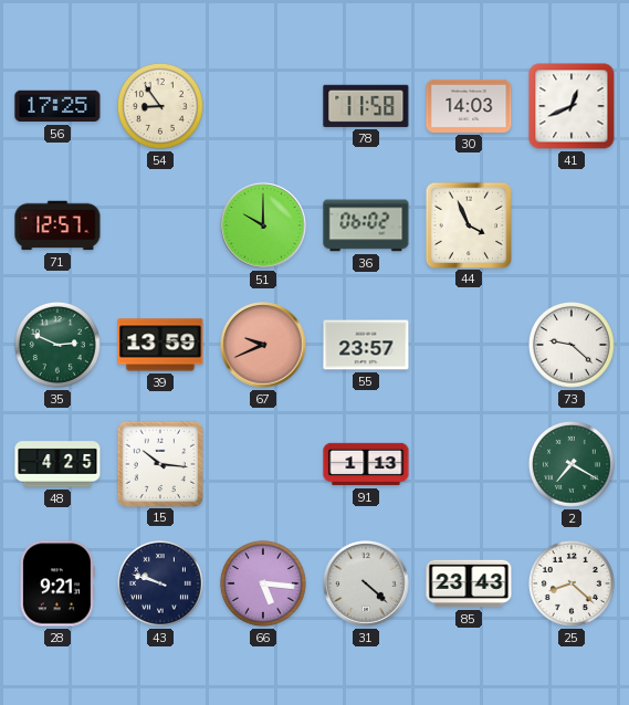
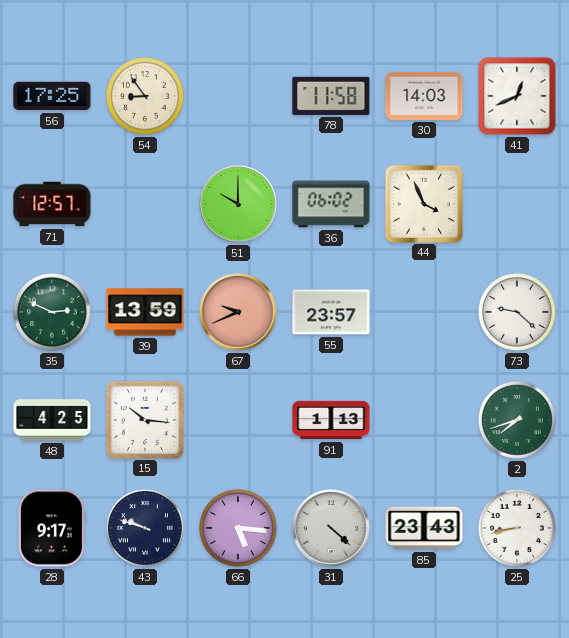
2: 7:20 -> 7:42
28: 9:21 -> 9:17
25: 8:22 -> 8:43
